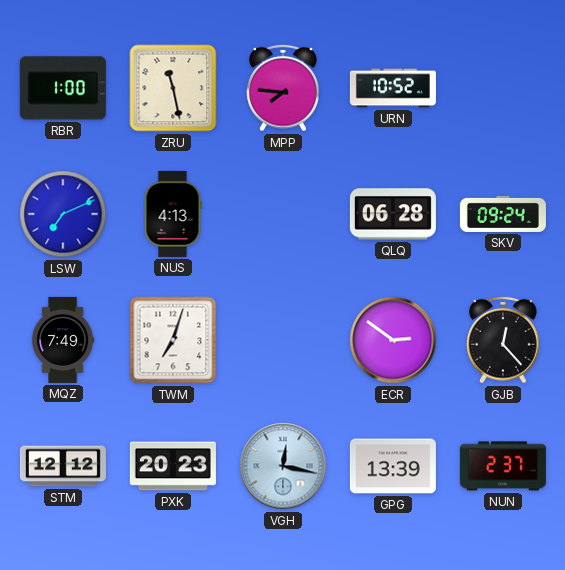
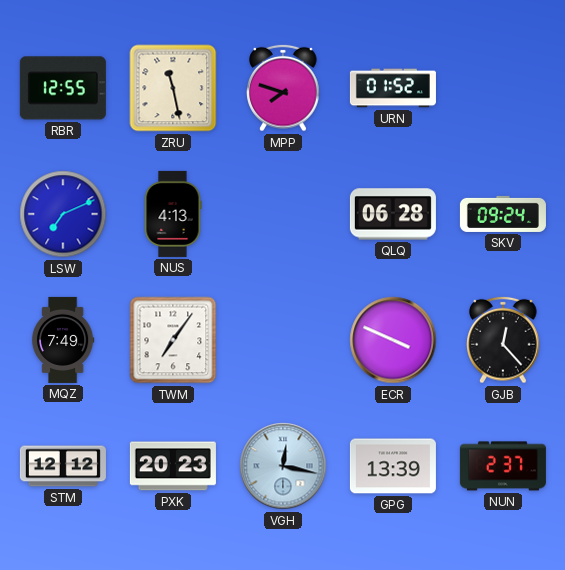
RBR: 1:00 -> 12:55
MPP: 7:46 -> 7:48
URN: 10:52 -> 01:52
TWM: 7:03 -> 7:06
ECR: 2:51 -> 3:49
